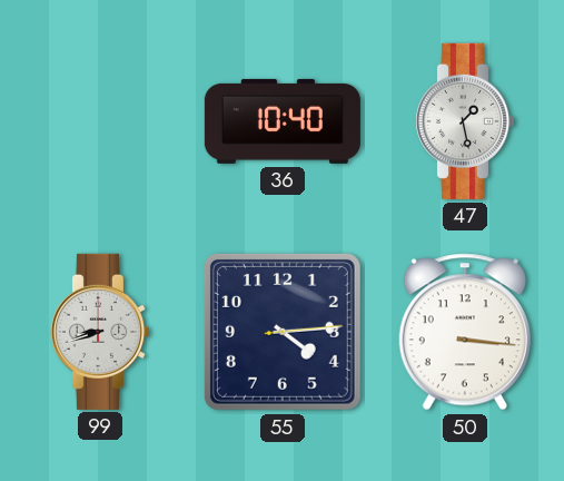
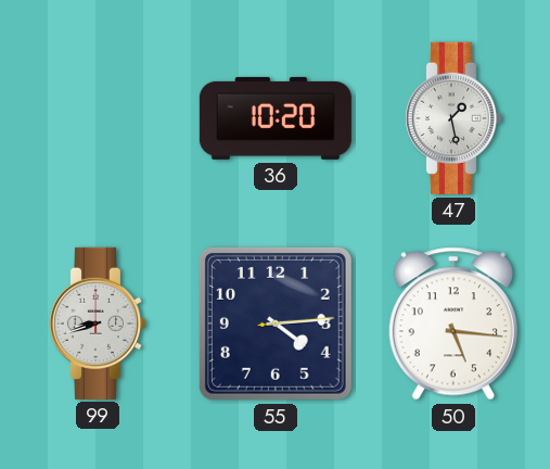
36: 10:40 -> 10:20
50: 3:16 -> 5:16
